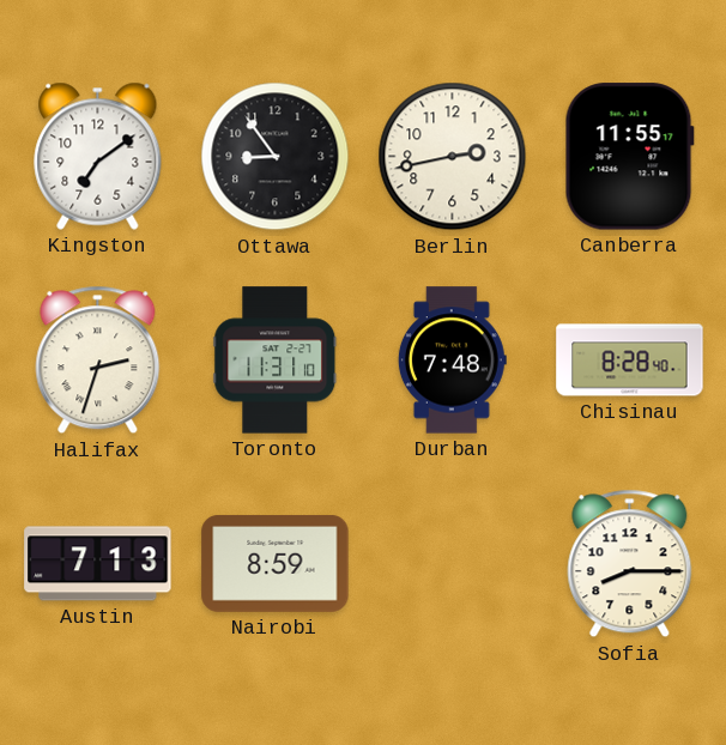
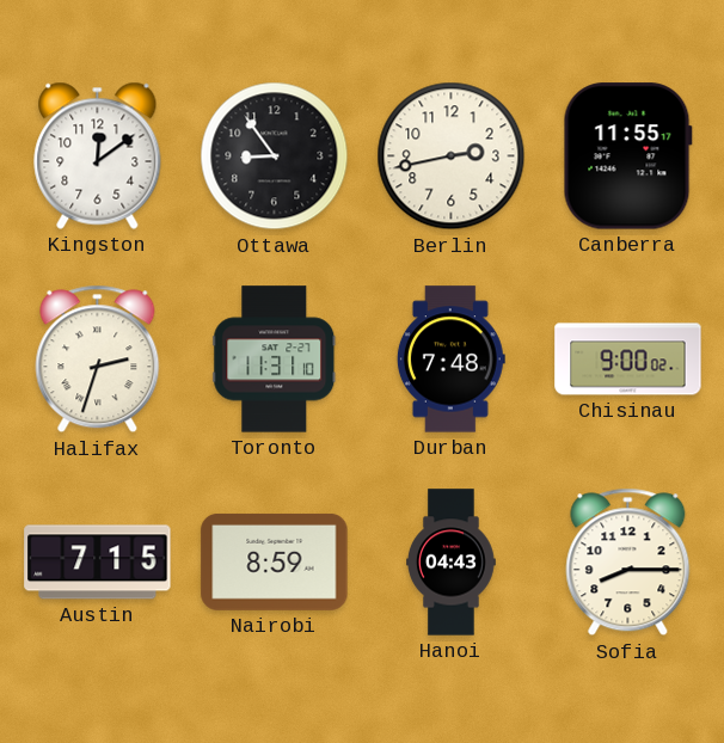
Kingston: 7:09 -> 12:09
Chisinau: 8:28 -> 9:00
Austin: 7:13 -> 7:15
Hanoi: none -> 04:43
